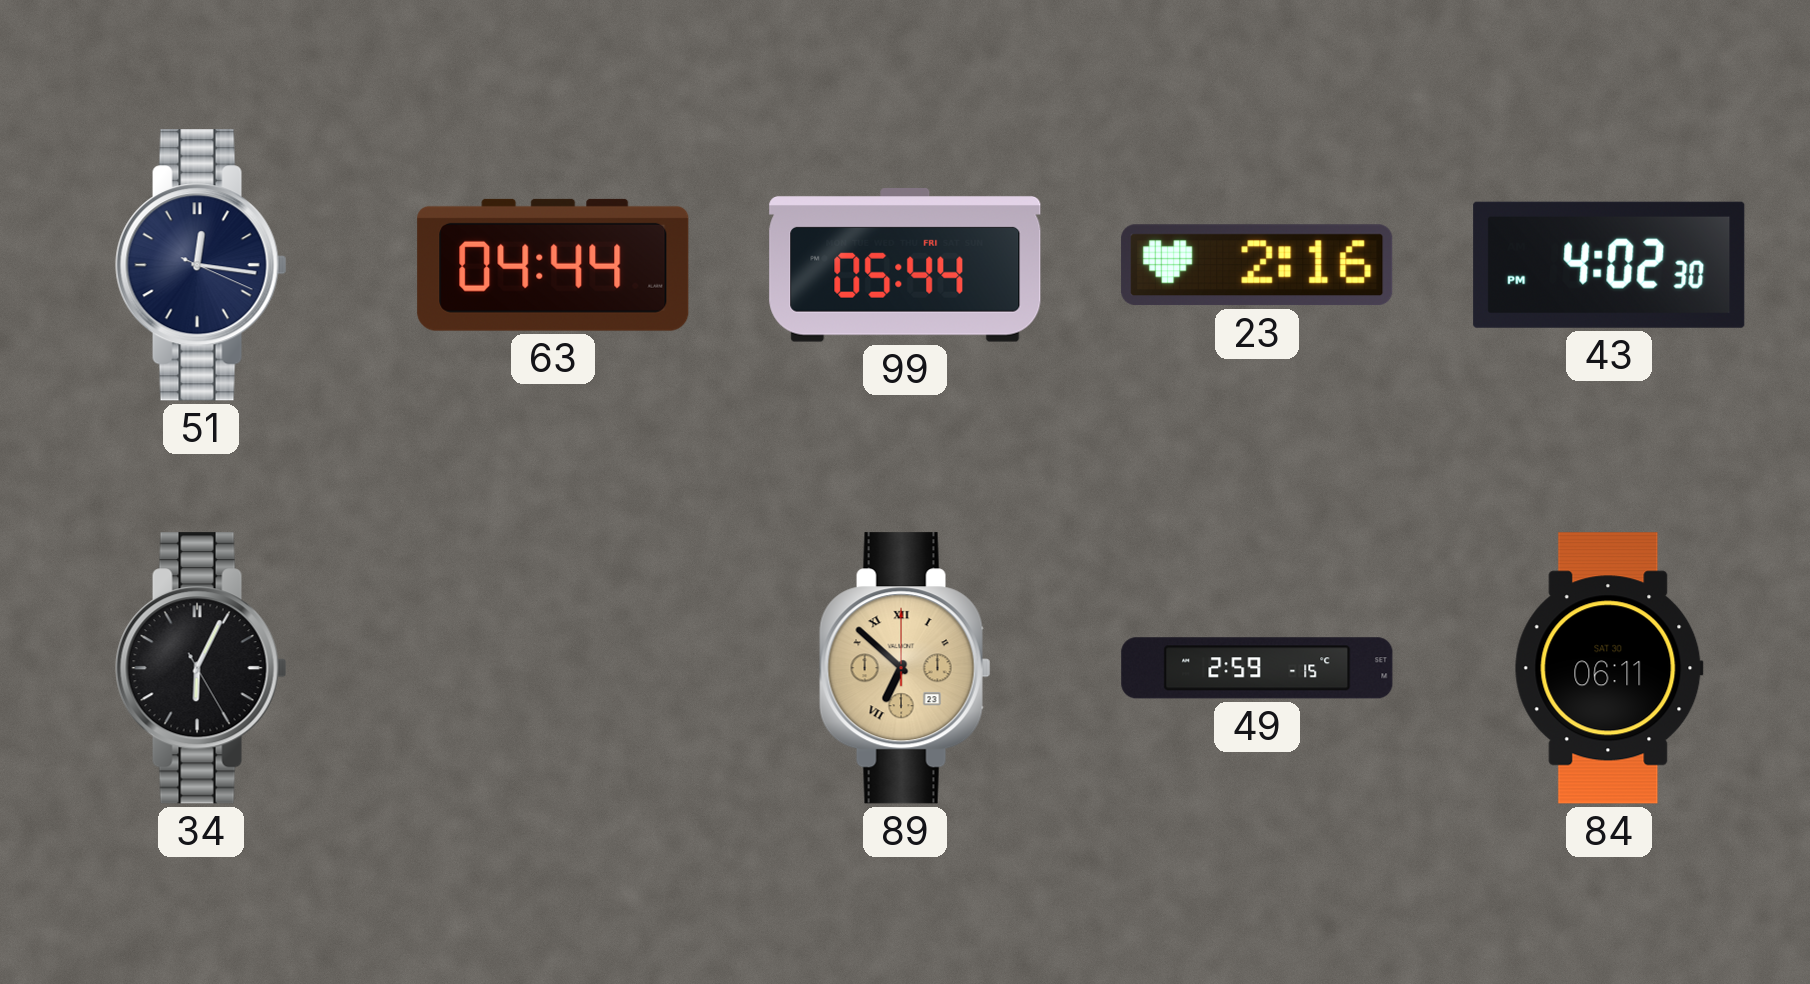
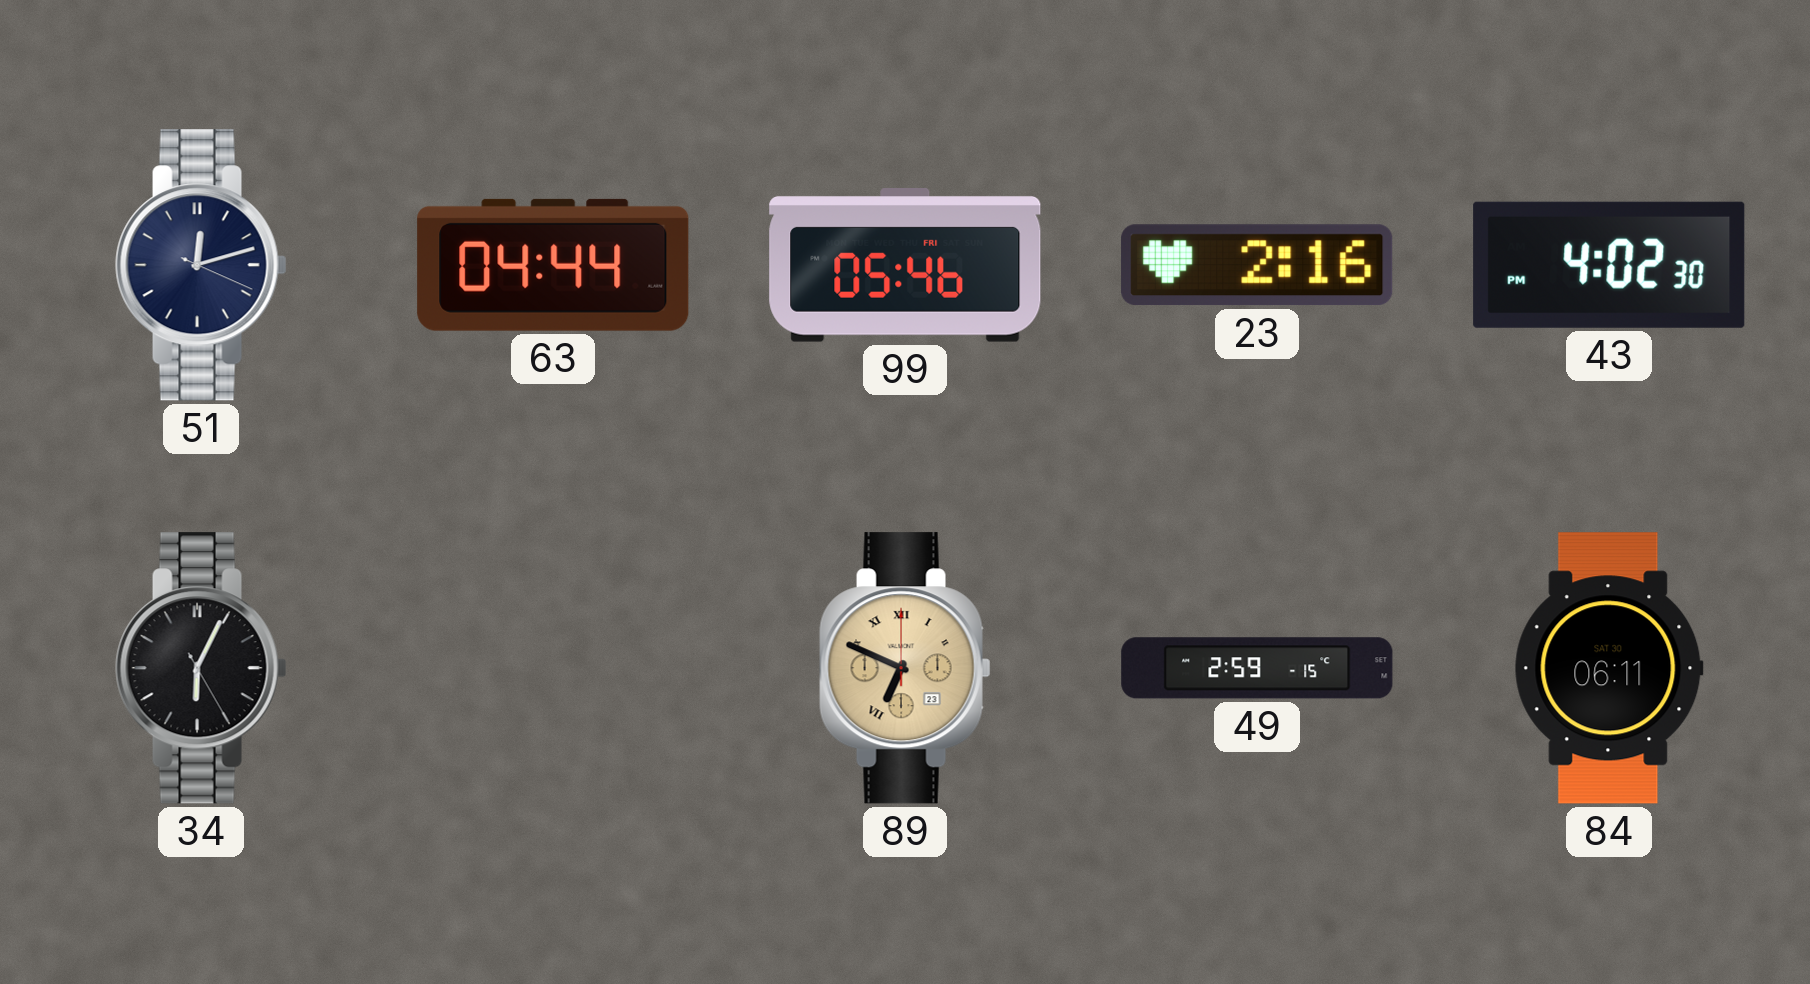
51: 12:16 -> 12:12
99: 05:44 -> 05:46
89: 6:52 -> 6:49
